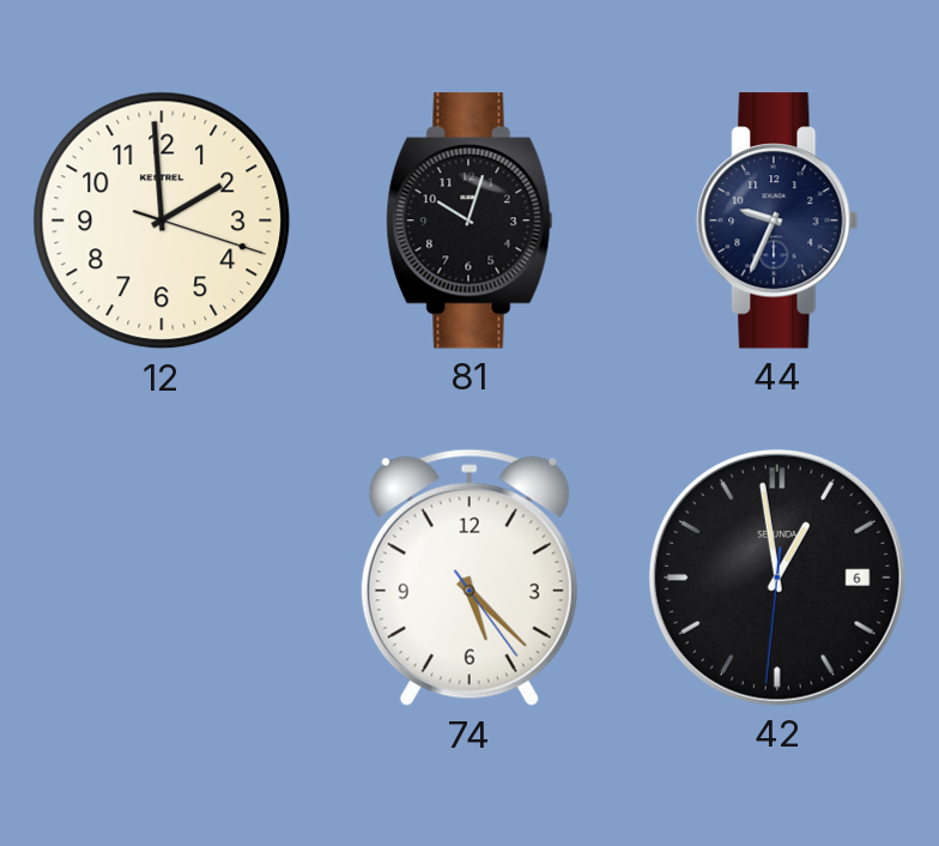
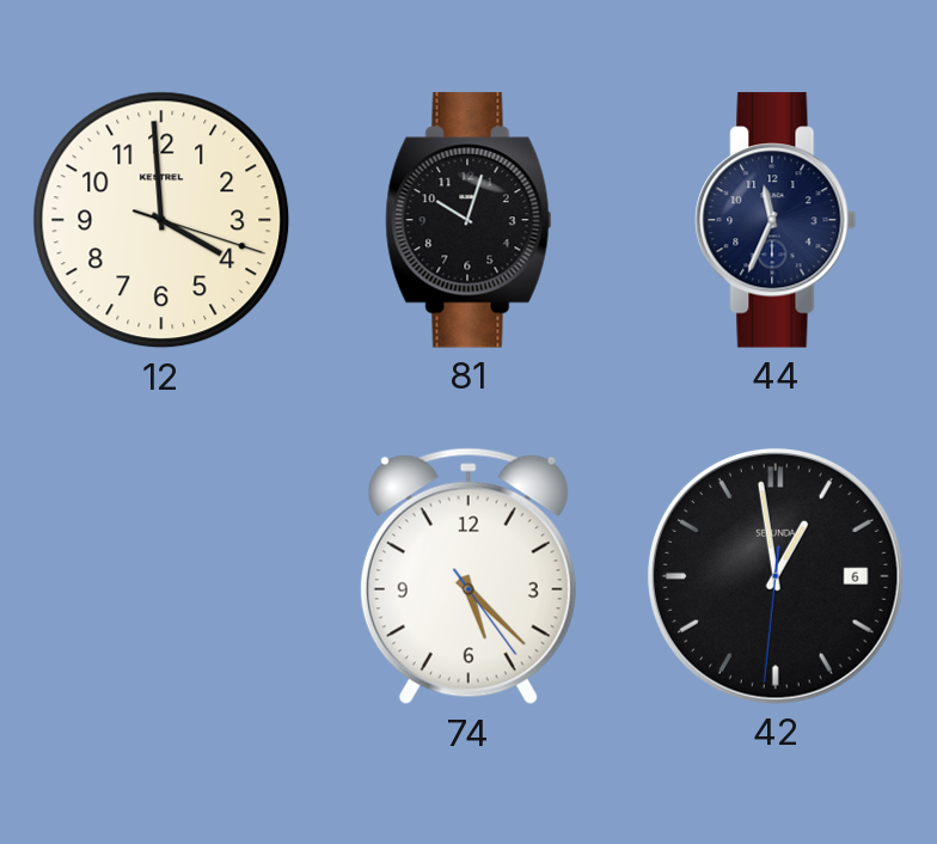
12: 1:59 -> 3:59
44: 9:34 -> 11:34
